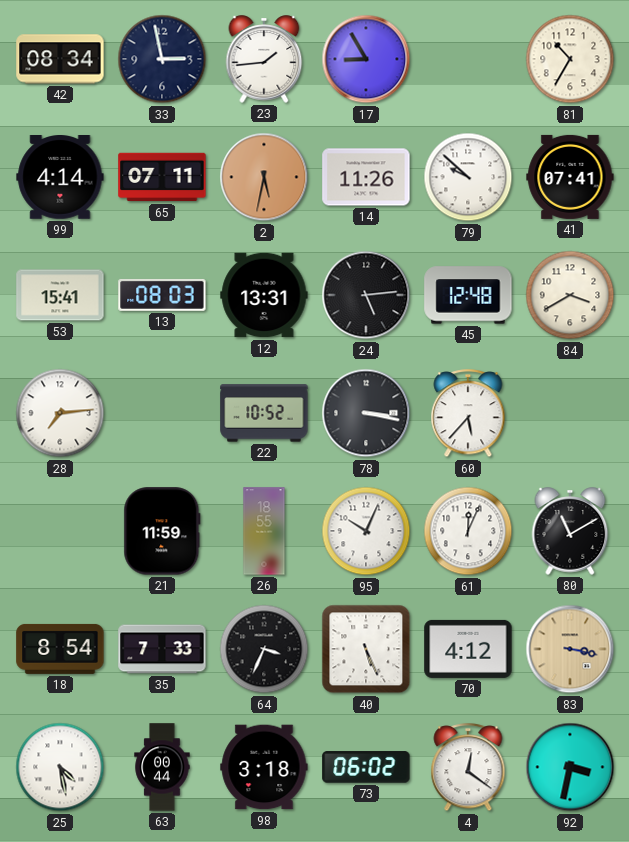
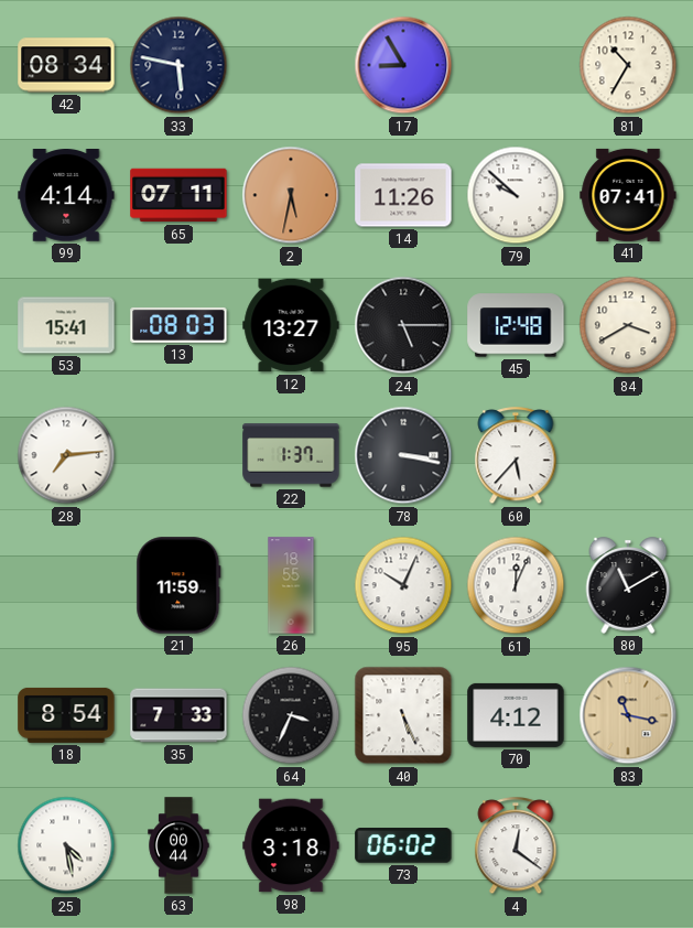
33: 2:58 -> 5:47
23: 1:44 -> none
12: 13:31 -> 13:27
24: 5:14 -> 5:15
22: 10:52 -> 1:37
83: 3:17 -> 11:17
92: 3:32 -> none
